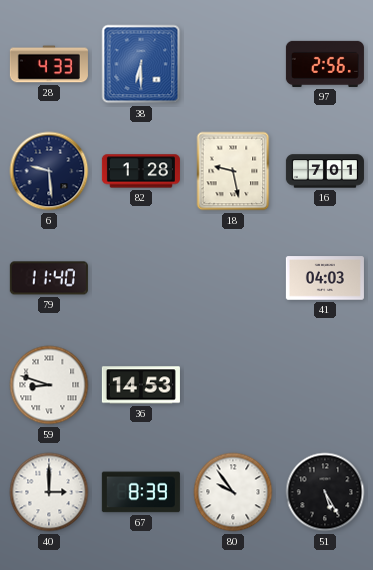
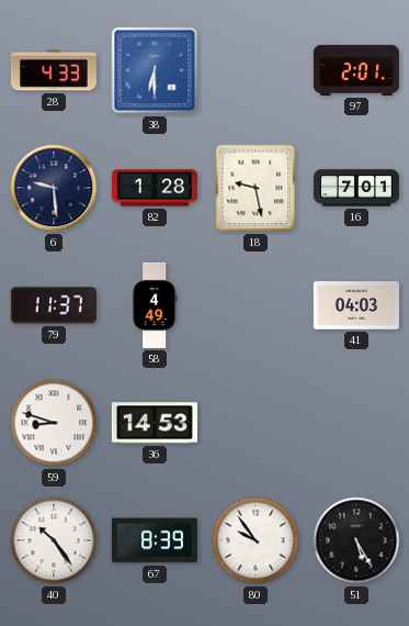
97: 2:56 -> 2:01
79: 11:40 -> 11:37
58: none -> 4:49
40: 3:00 -> 10:24
